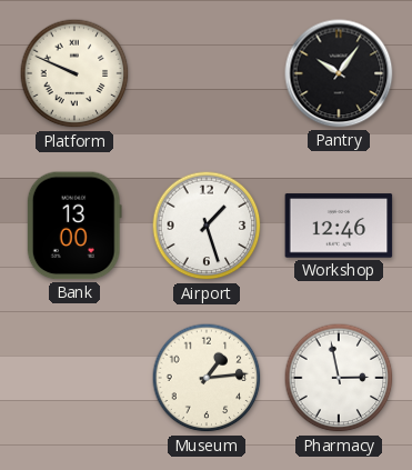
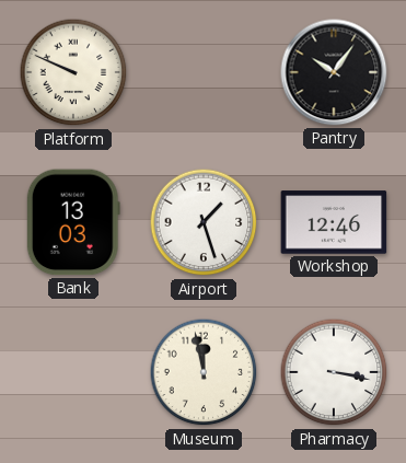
Bank: 13:00 -> 13:03
Museum: 1:14 -> 11:58
Pharmacy: 2:58 -> 3:17
